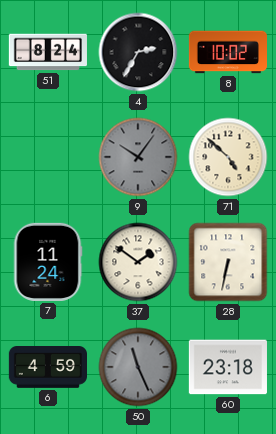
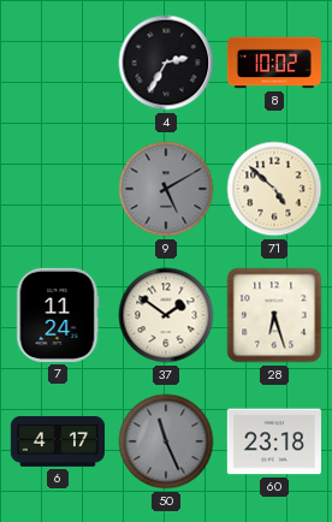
51: 8:24 -> none
9: 10:06 -> 5:10
28: 6:32 -> 6:27
6: 4:59 -> 4:17
